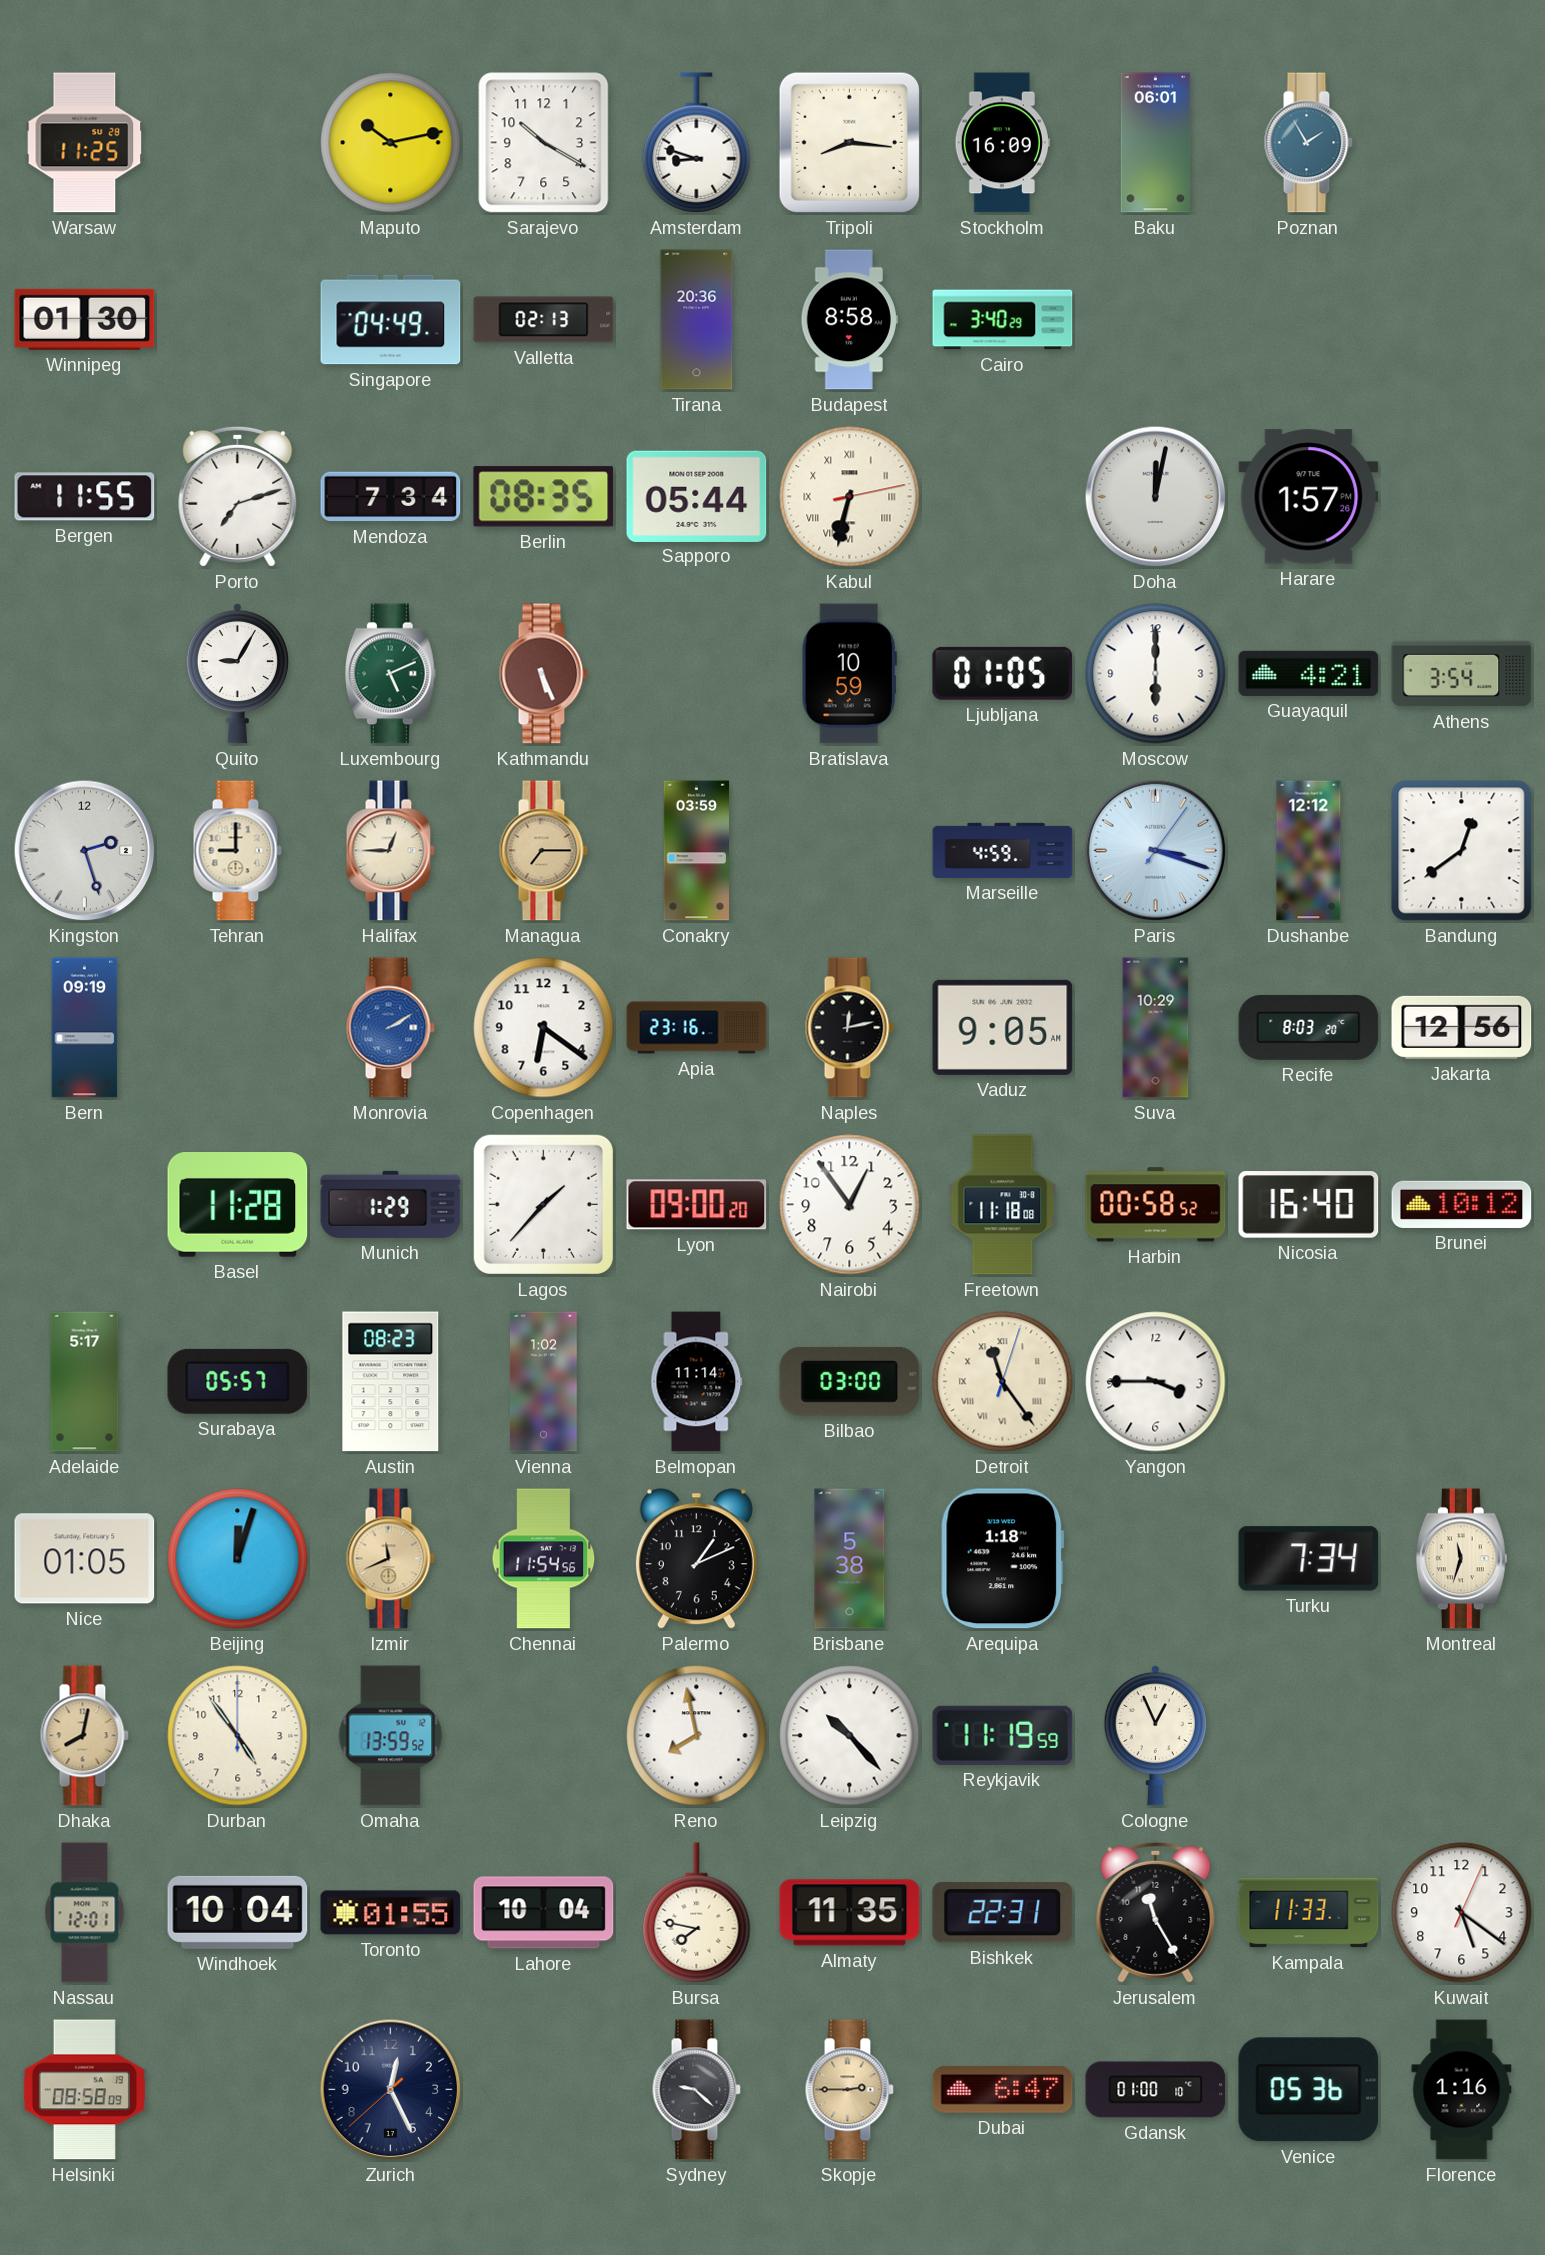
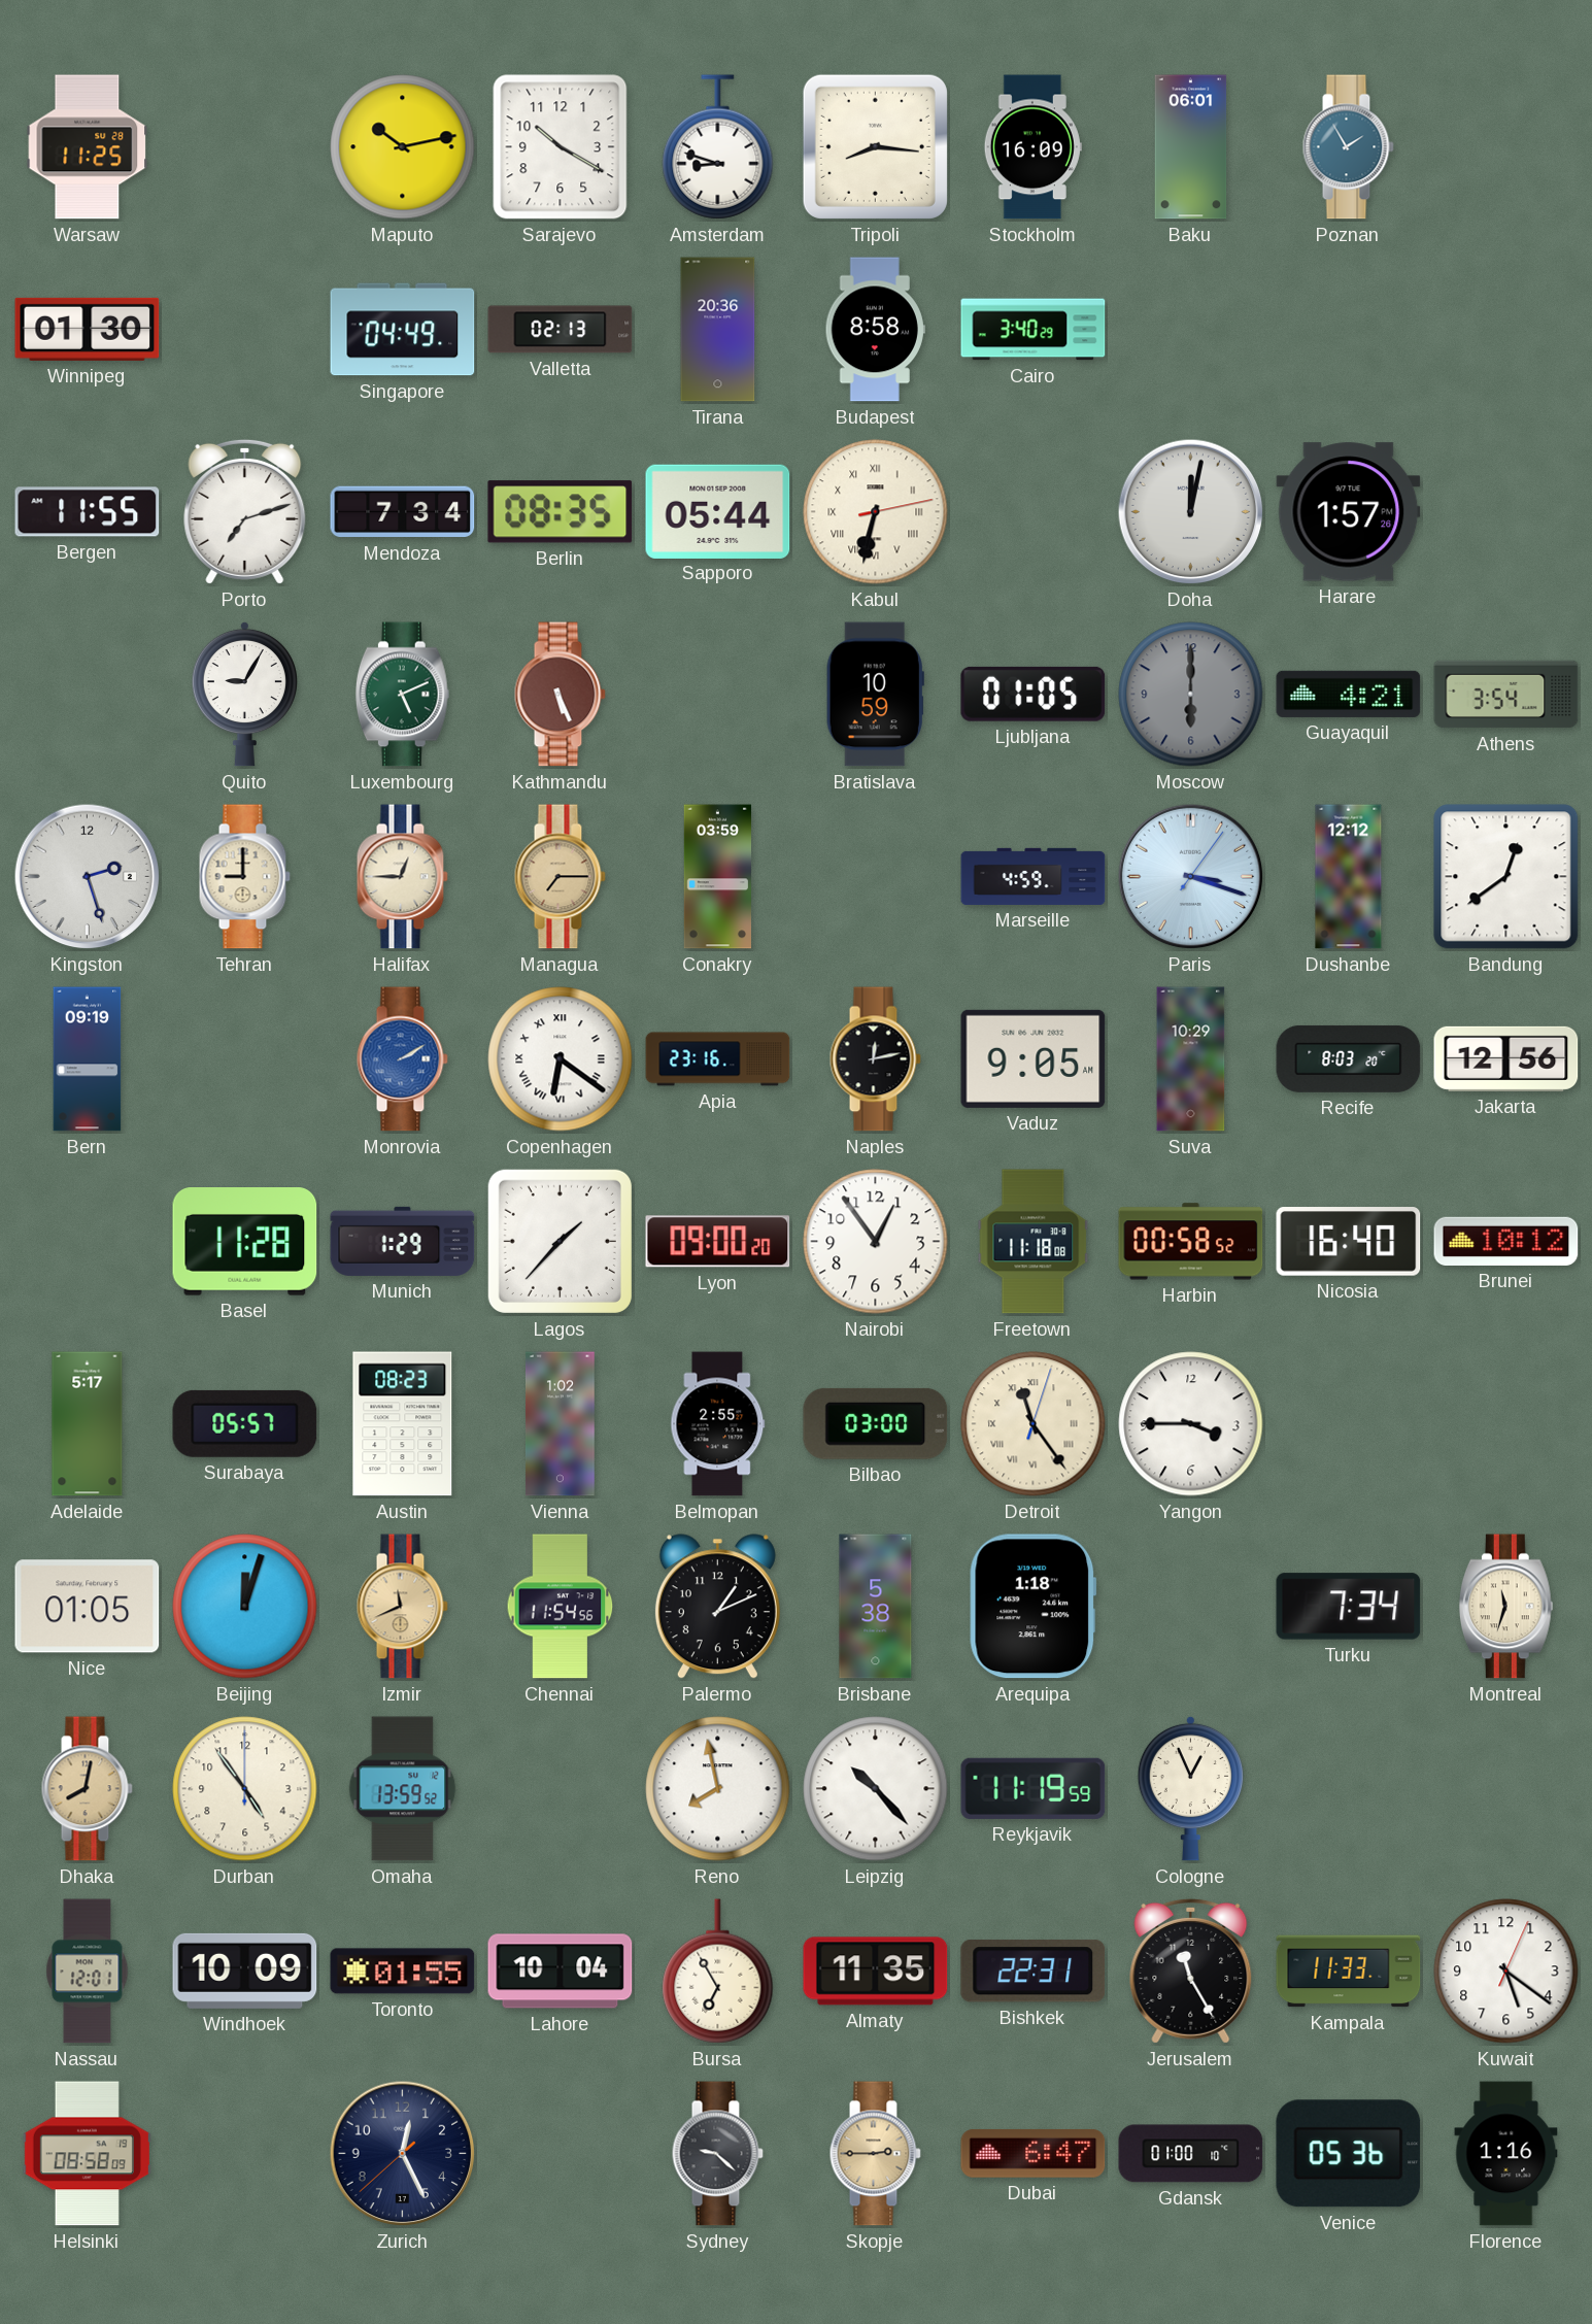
Moscow dial: white -> grey
Copenhagen numerals: Arabic -> Roman
Belmopan: 11:14 -> 2:55
Windhoek: 10:04 -> 10:09
Bursa: 7:47 -> 6:55
